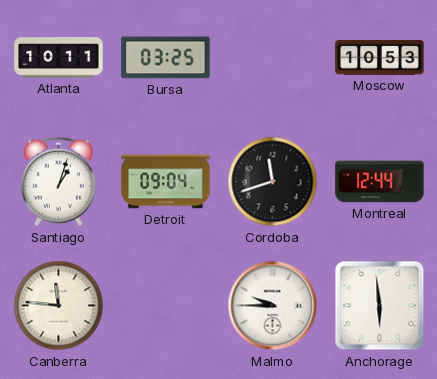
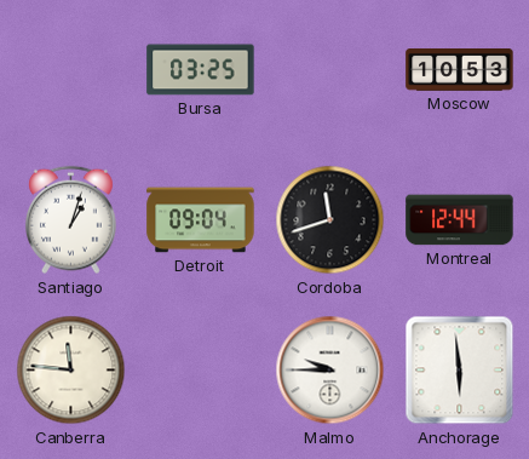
Atlanta: 10:11 -> none
